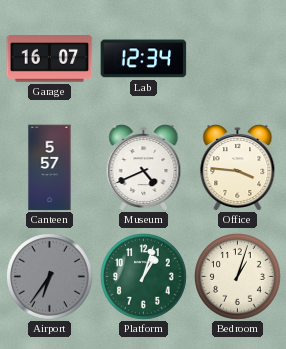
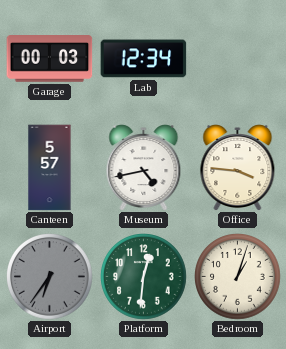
Garage: 16:07 -> 00:03
Museum: 4:41 -> 4:43
Platform: 1:03 -> 12:31
